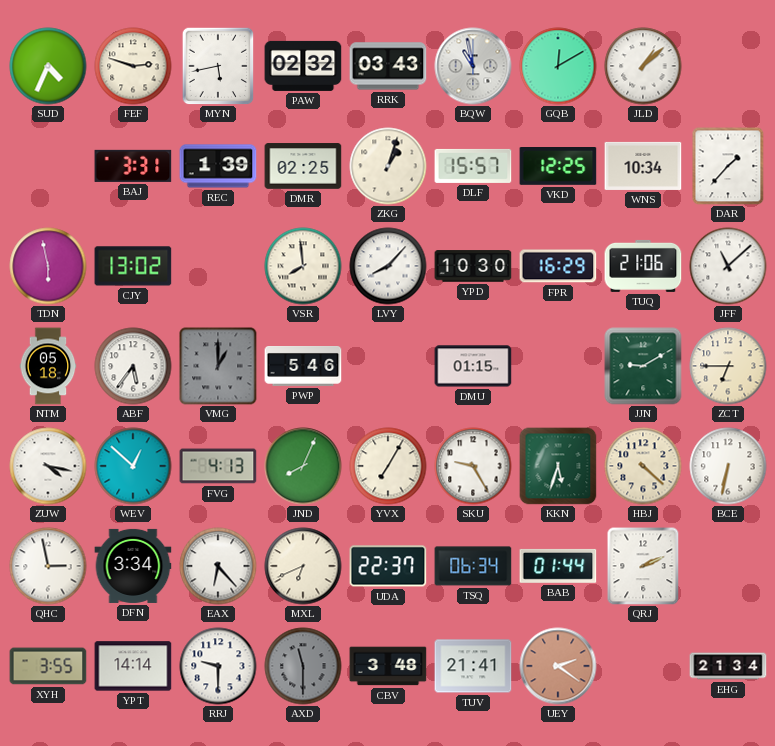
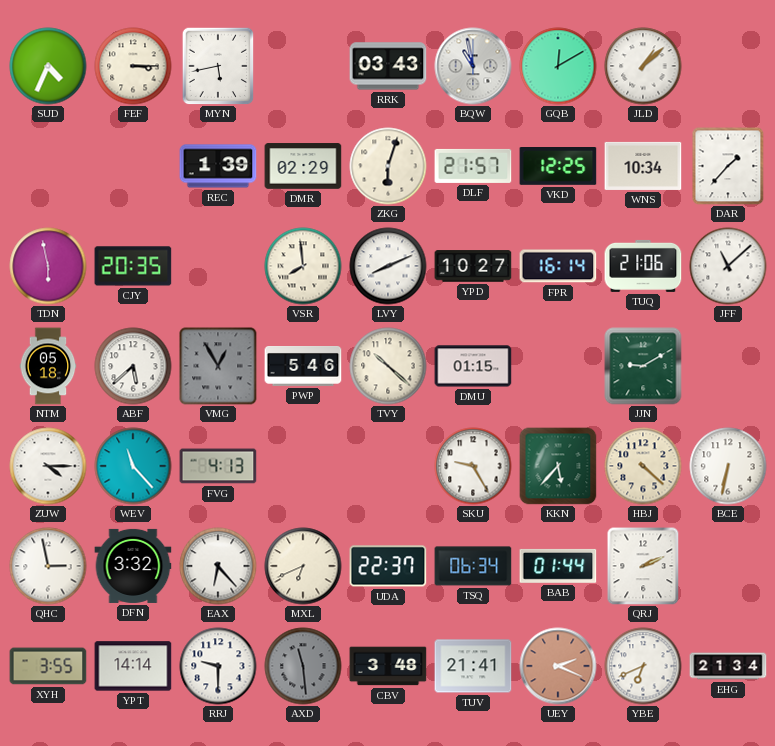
FEF: 2:48 -> 3:15
PAW: 02:32 -> none
BAJ: 3:31 -> none
DMR: 02:25 -> 02:29
ZKG: 1:03 -> 6:03
DLF: 15:57 -> 21:57
CJY: 13:02 -> 20:35
LVY: 8:07 -> 8:11
YPD: 10:30 -> 10:27
FPR: 16:29 -> 16:14
ABF: 5:36 -> 5:38
VMG: 1:00 -> 12:55
TVY: none -> 10:22
ZCT: 6:45 -> none
ZUW: 4:17 -> 4:15
WEV: 12:52 -> 11:23
JND: 8:04 -> none
YVX: 7:05 -> none
KKN: 5:33 -> 5:37
DFN: 3:34 -> 3:32
AXD: 11:30 -> 11:29
UEY: 2:21 -> 2:19
YBE: none -> 6:41
